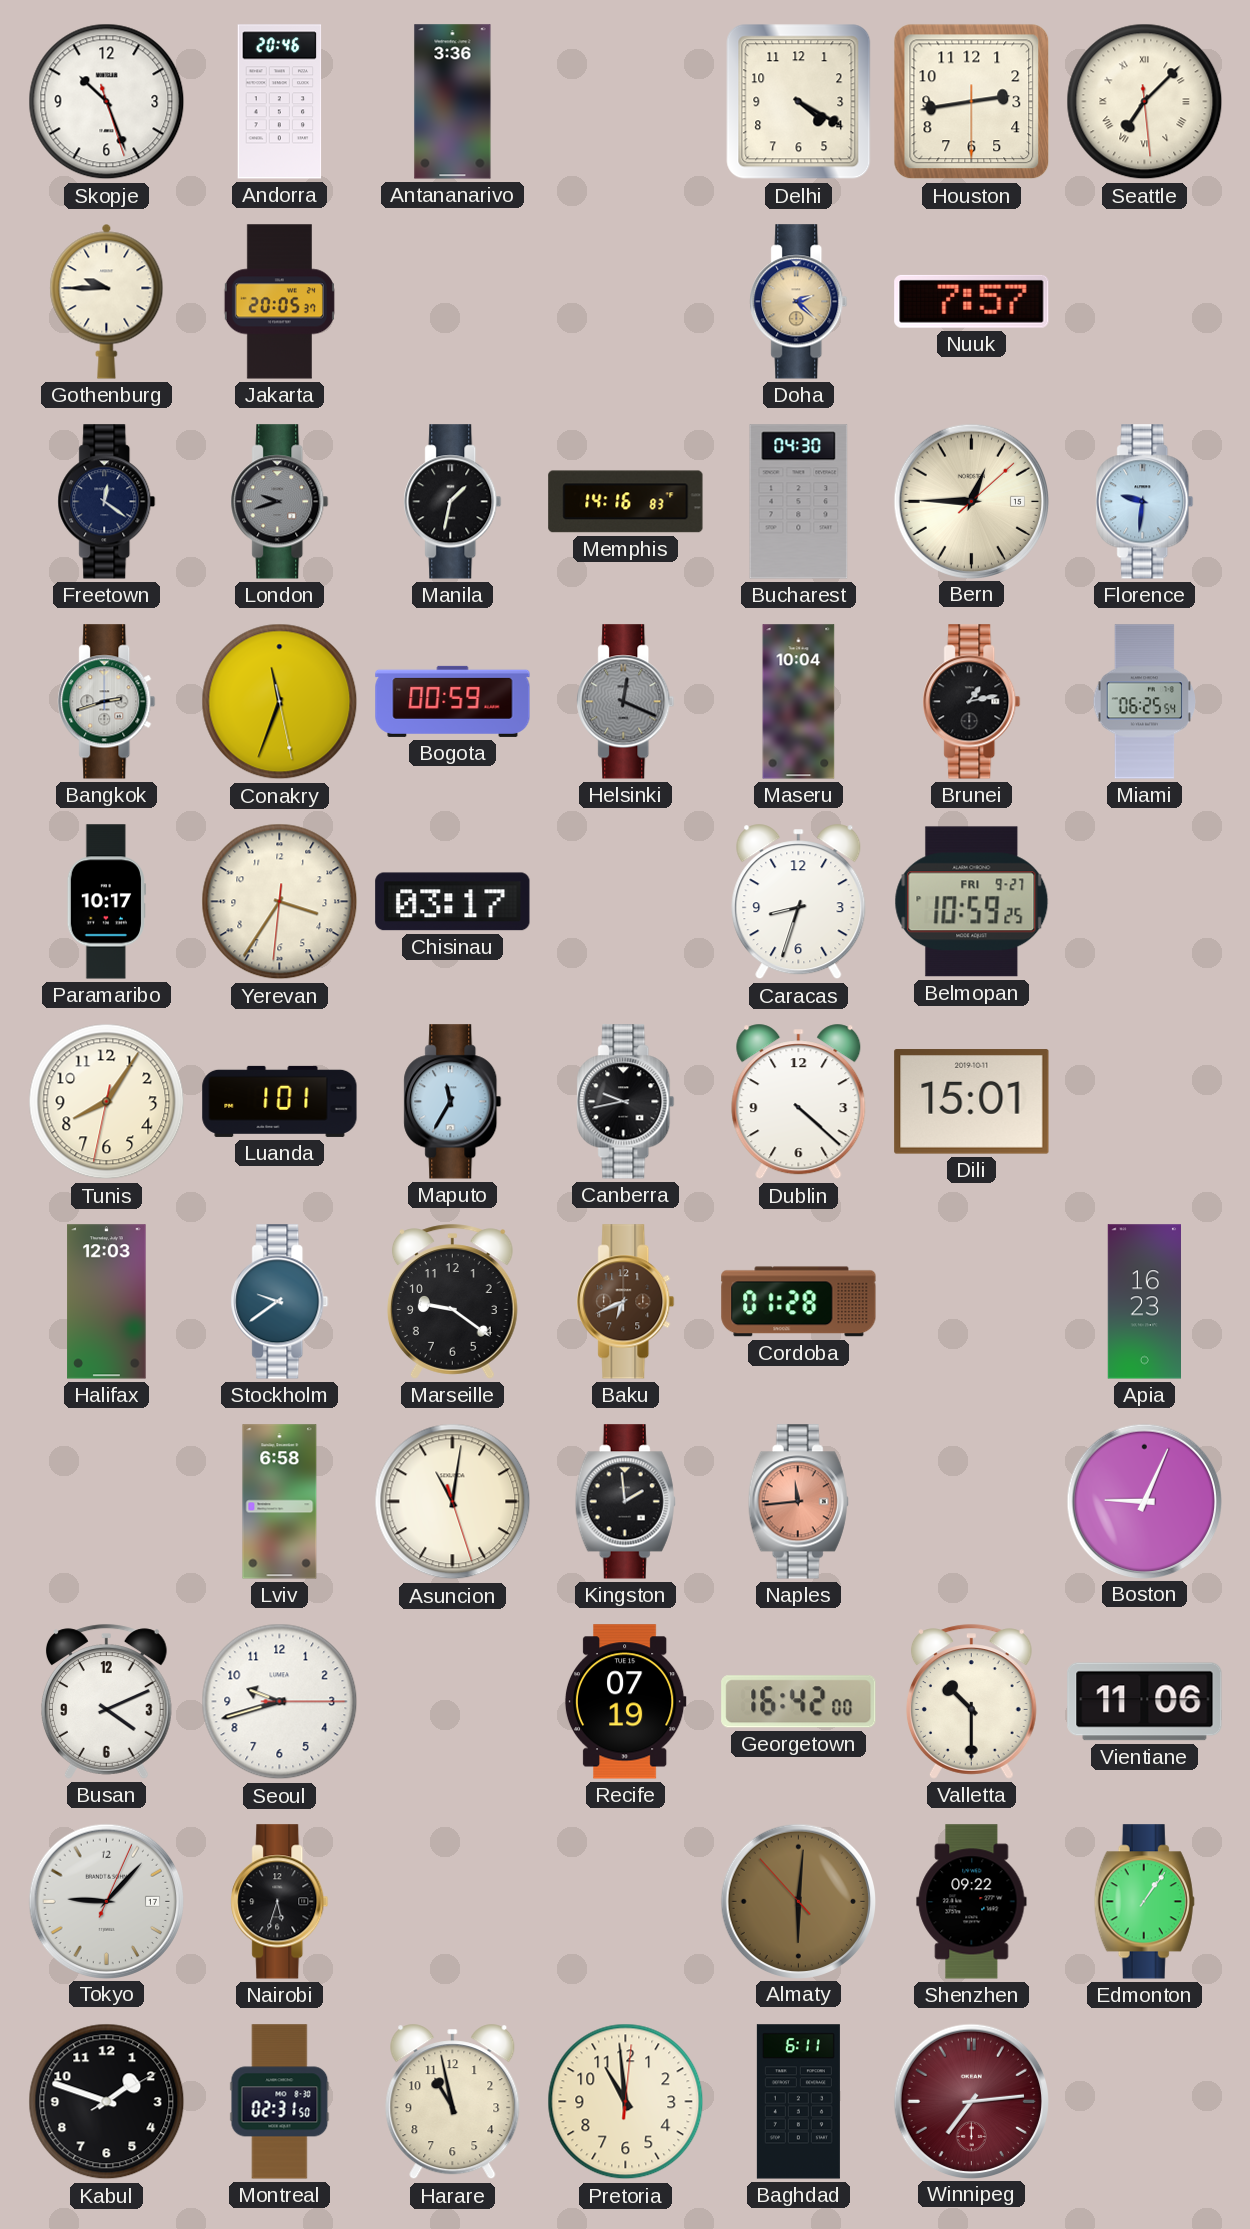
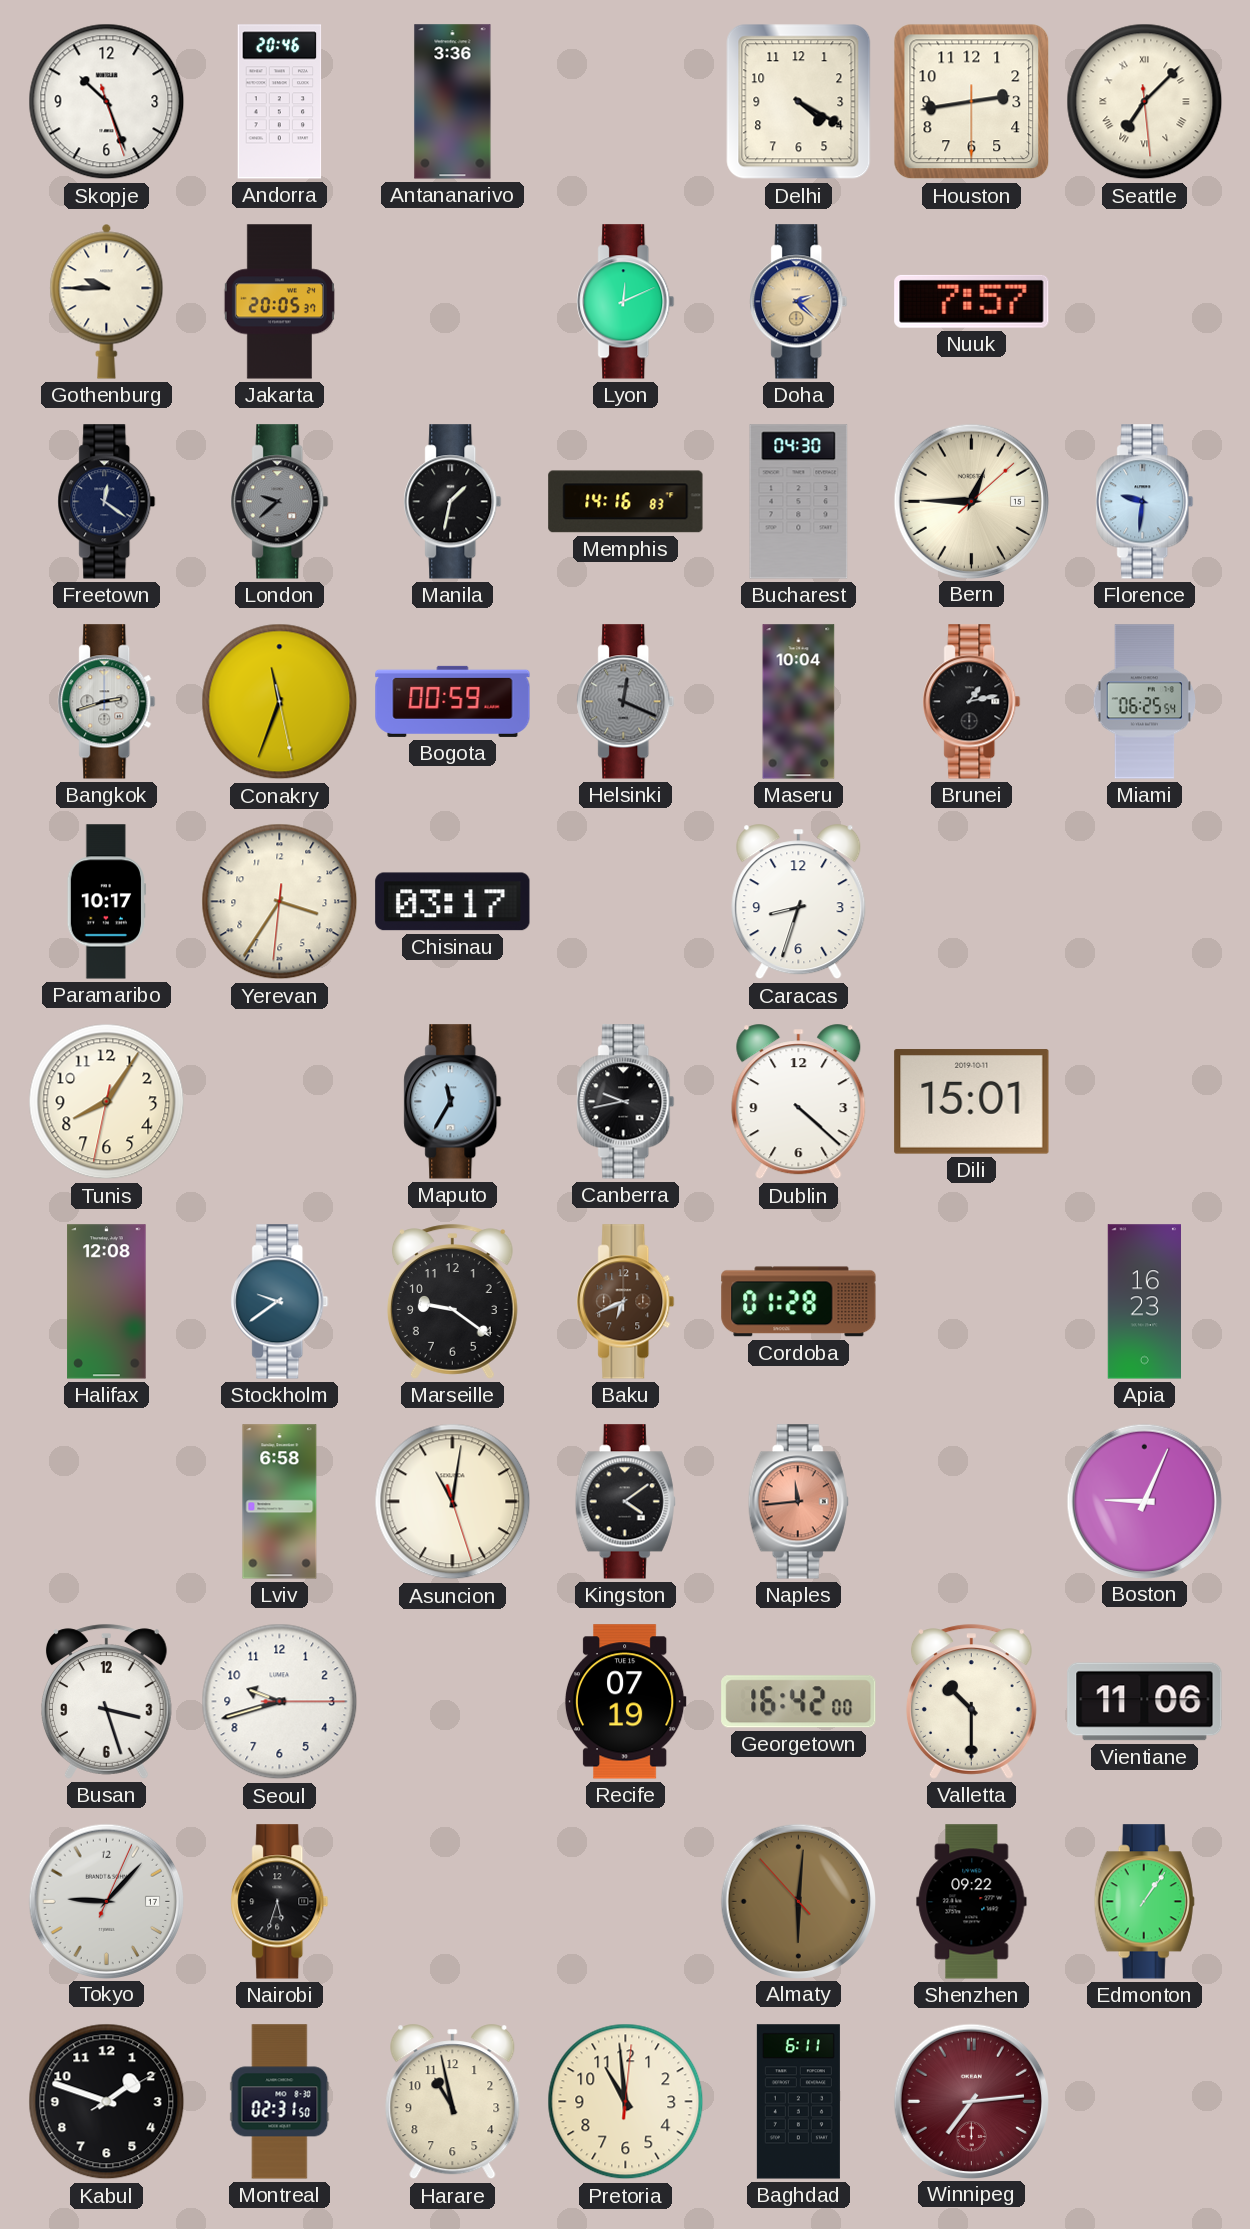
Lyon: none -> 12:11
London: 9:42 -> 9:38
Belmopan: 10:59 -> none
Luanda: 1:01 -> none
Halifax: 12:03 -> 12:08
Kingston: 1:59 -> 4:09
Busan: 4:11 -> 3:27
